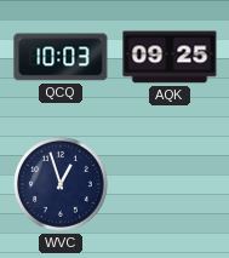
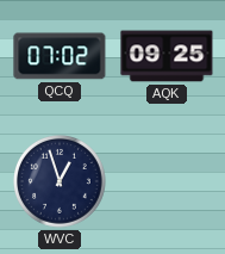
QCQ: 10:03 -> 07:02
